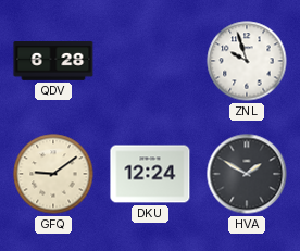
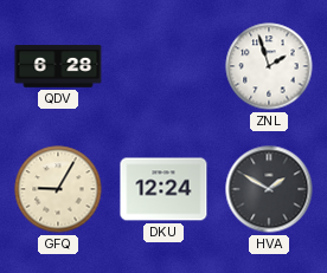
ZNL: 9:57 -> 1:57
GFQ: 9:09 -> 9:05
